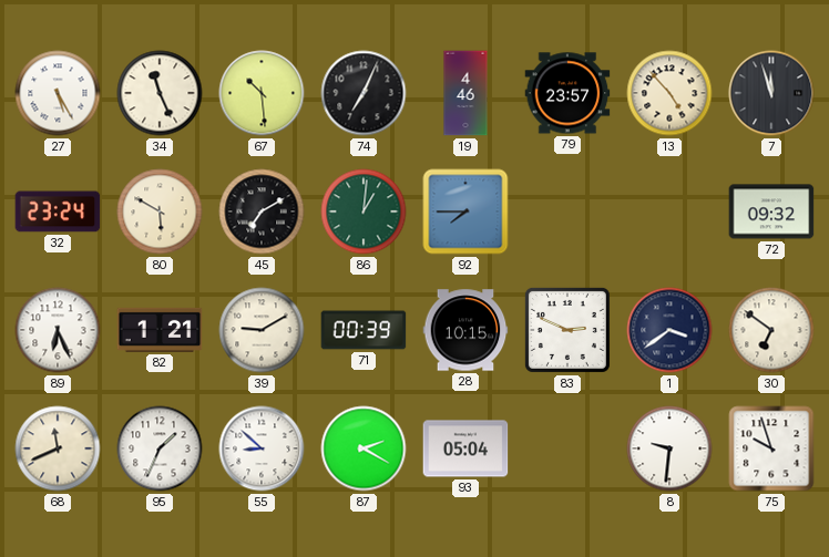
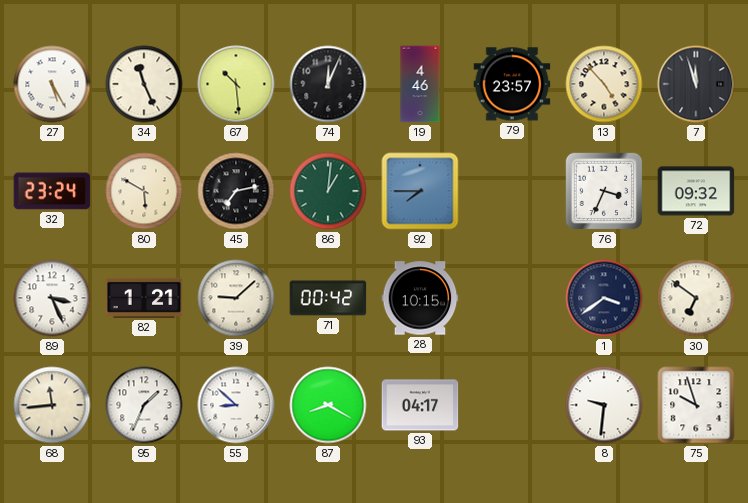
74: 7:04 -> 12:04
45: 7:10 -> 7:13
76: none -> 3:34
89: 6:26 -> 3:26
39: 9:10 -> 9:08
71: 00:39 -> 00:42
83: 2:49 -> none
68: 11:41 -> 11:44
87: 2:20 -> 8:20
93: 05:04 -> 04:17
